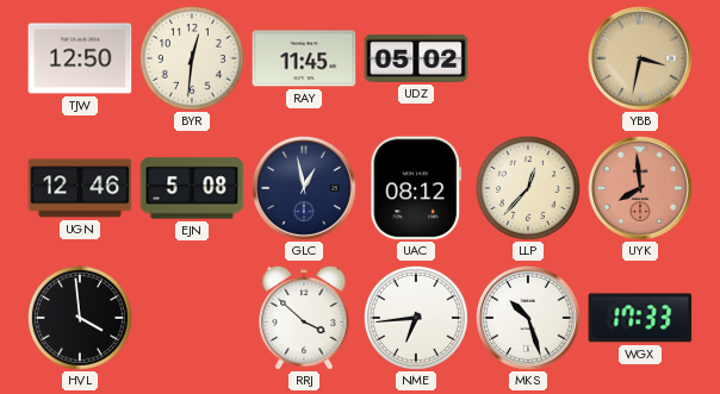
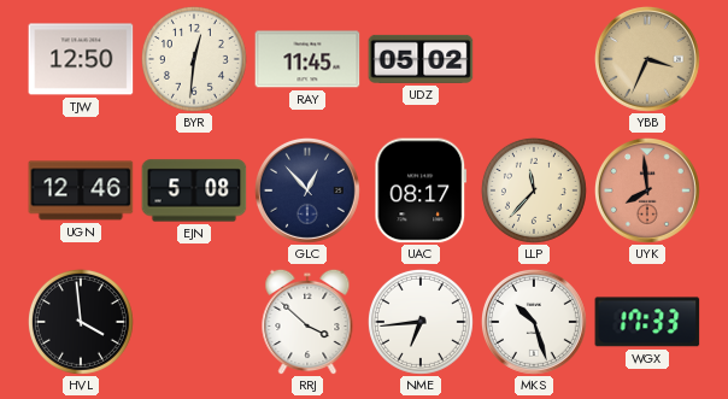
YBB: 3:32 -> 3:34
GLC: 12:58 -> 12:53
UAC: 08:12 -> 08:17
LLP: 12:37 -> 11:37
